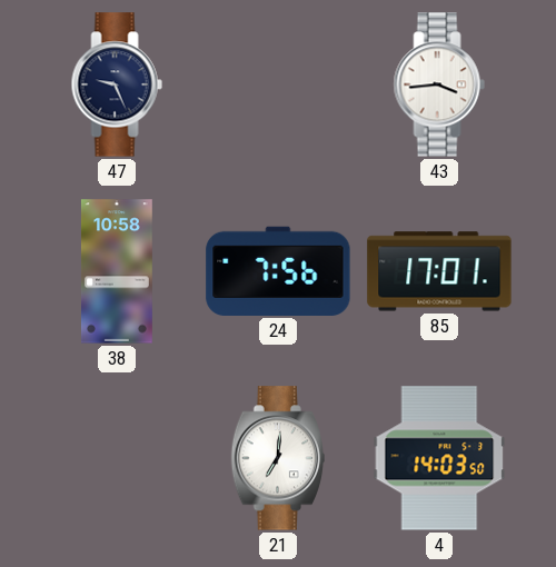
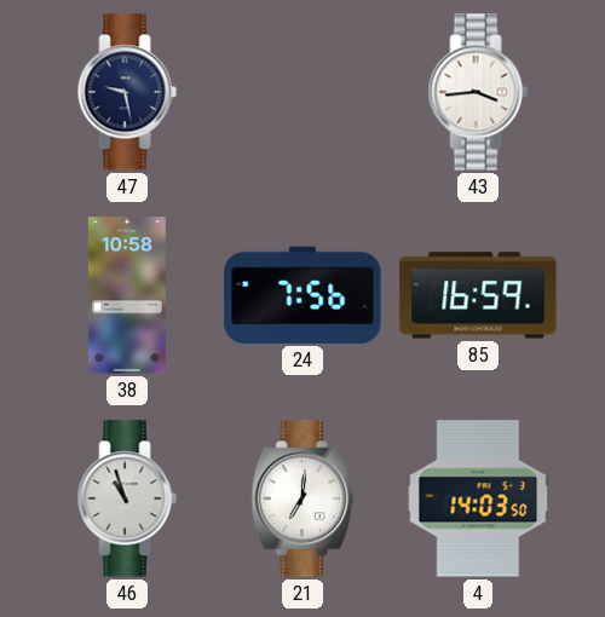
47: 9:26 -> 9:28
85: 17:01 -> 16:59
46: none -> 10:57
